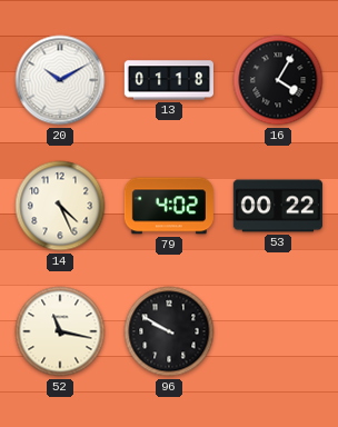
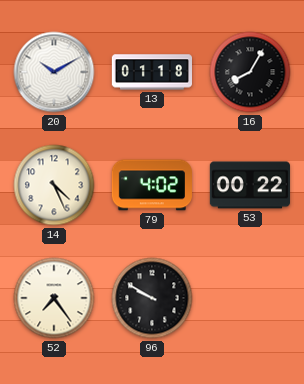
16: 4:05 -> 8:05
52: 11:17 -> 7:24
